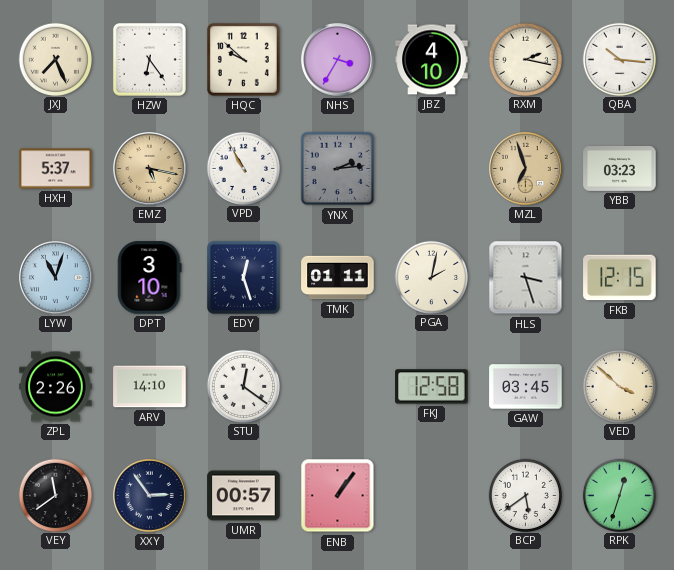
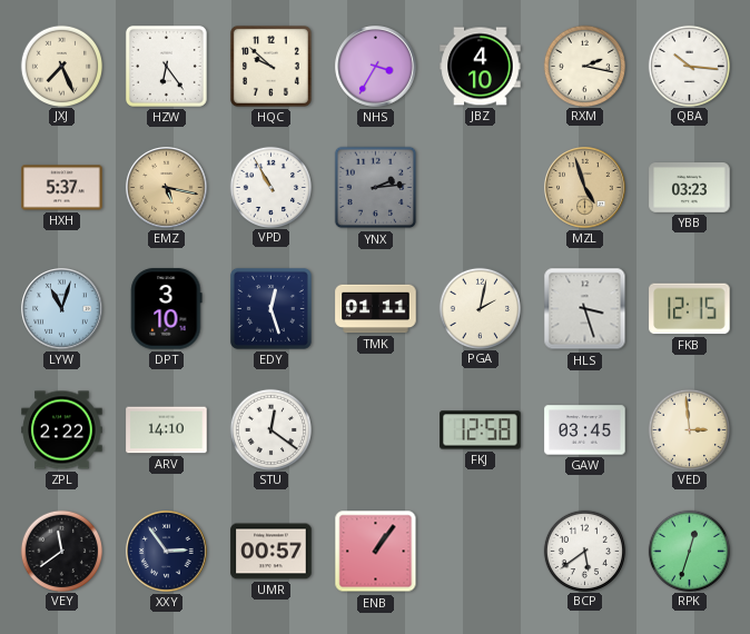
MZL: 6:57 -> 4:57
ZPL: 2:26 -> 2:22
VED: 3:52 -> 2:59
